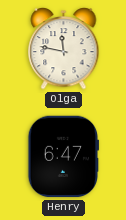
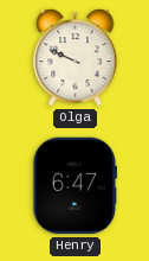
Olga: 11:47 -> 9:49
